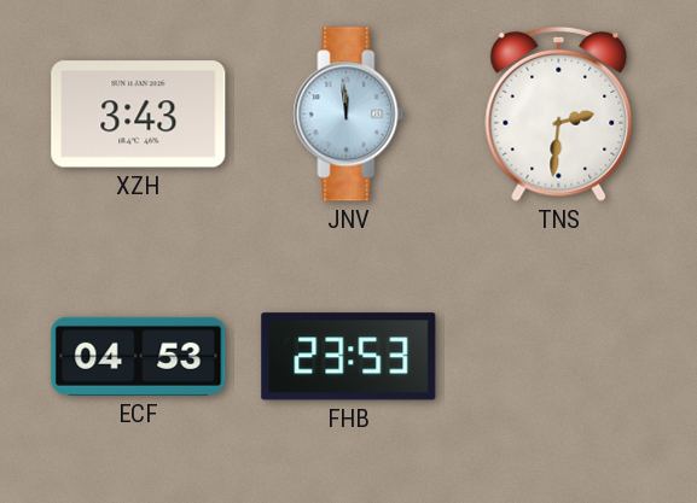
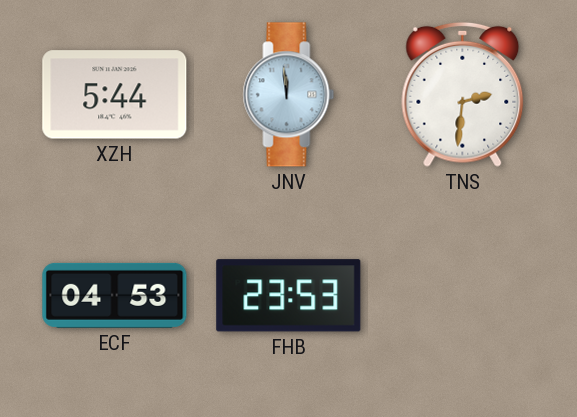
XZH: 3:43 -> 5:44
